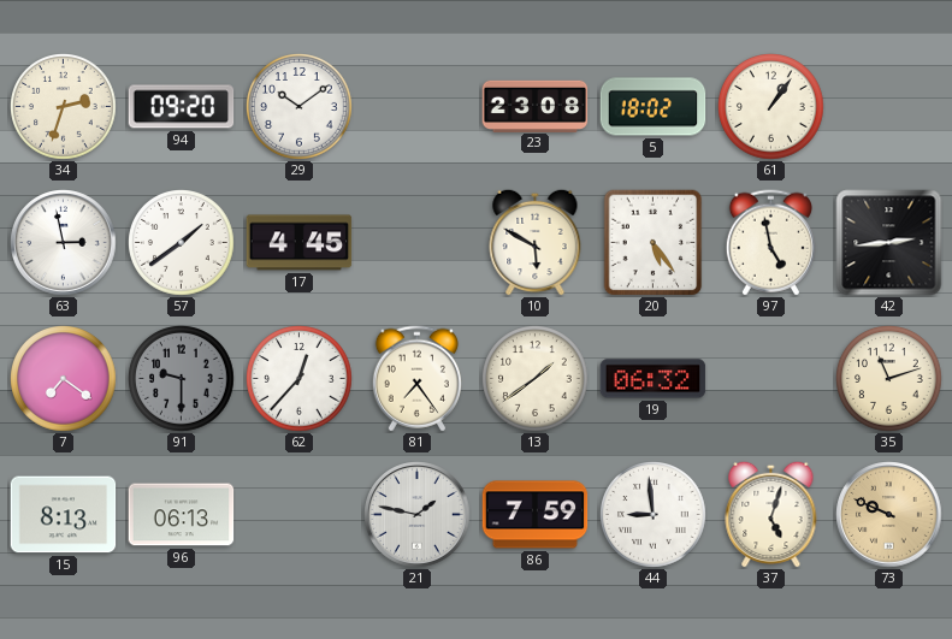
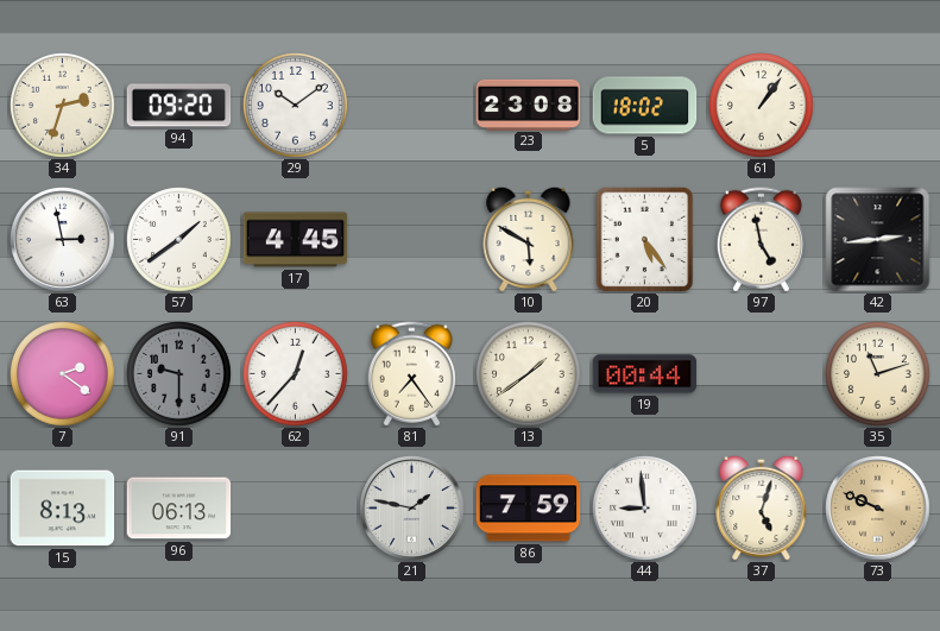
7: 7:21 -> 2:21
19: 06:32 -> 00:44
